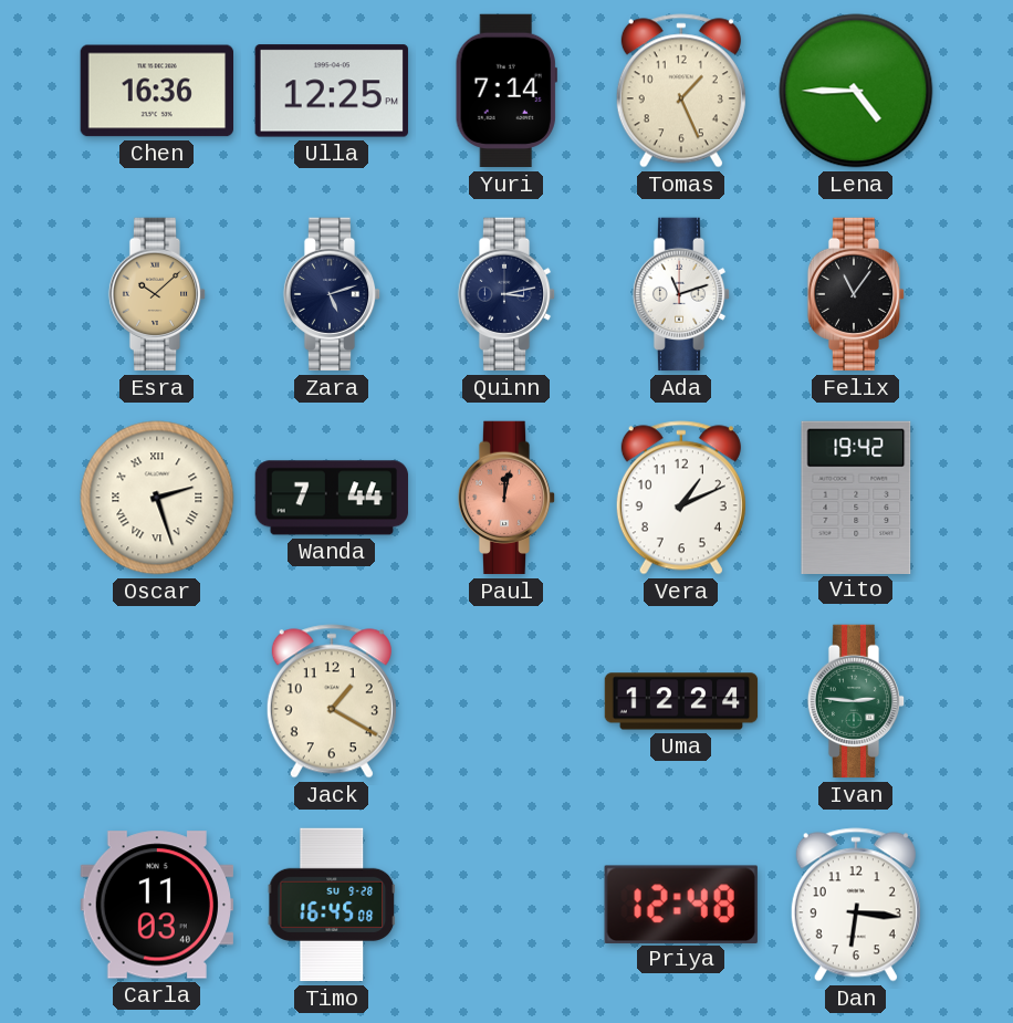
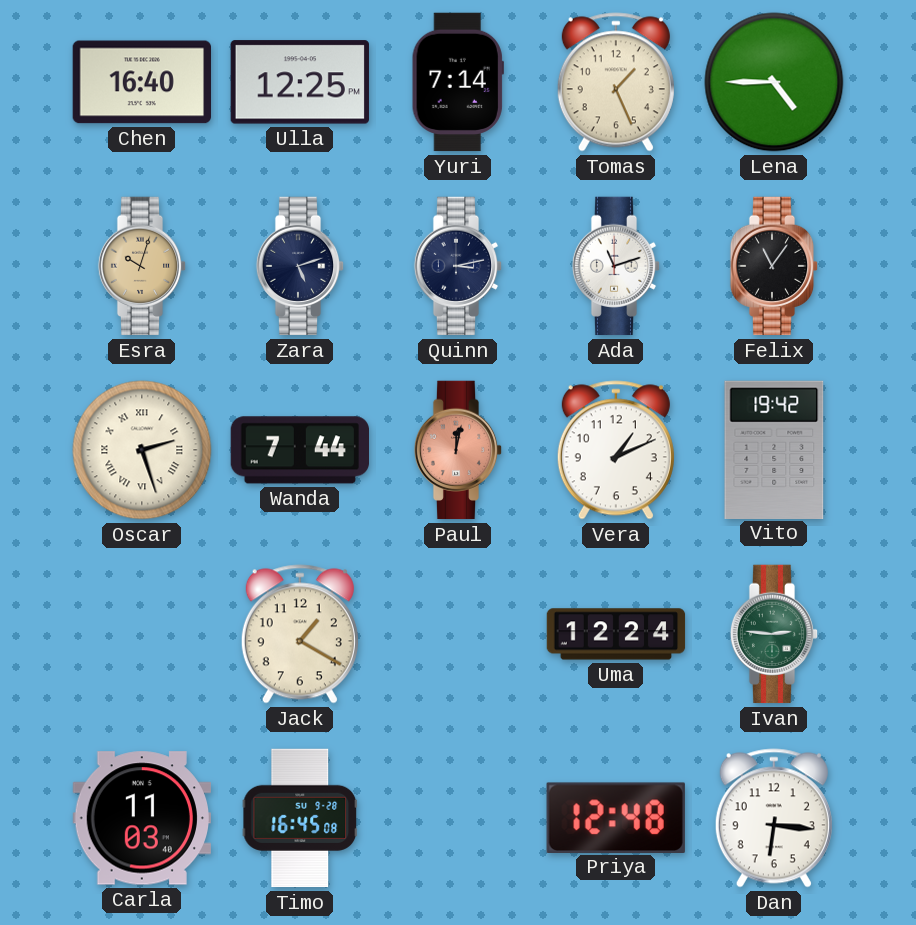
Chen: 16:36 -> 16:40
Esra: 10:08 -> 10:03
